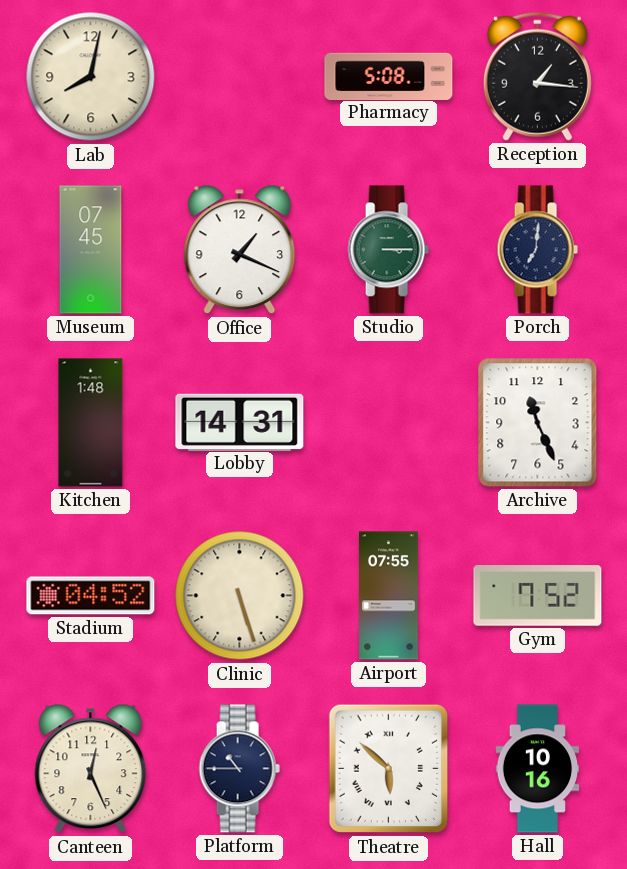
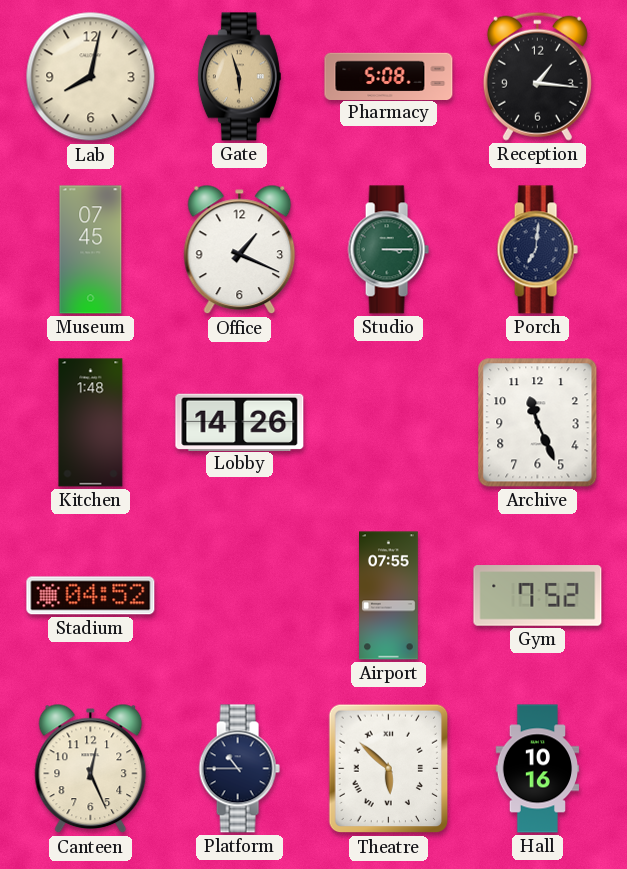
Gate: none -> 5:57
Lobby: 14:31 -> 14:26
Clinic: 5:27 -> none
